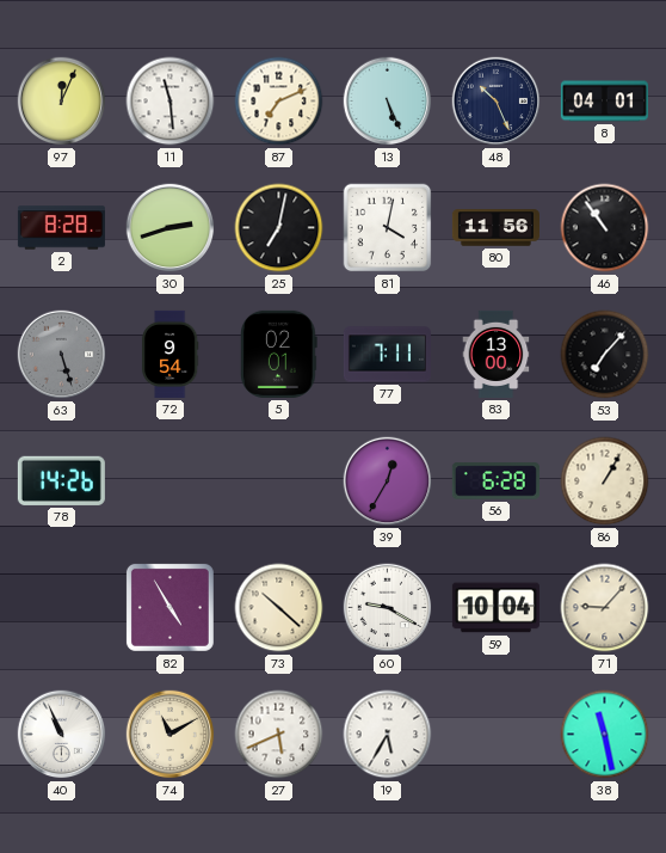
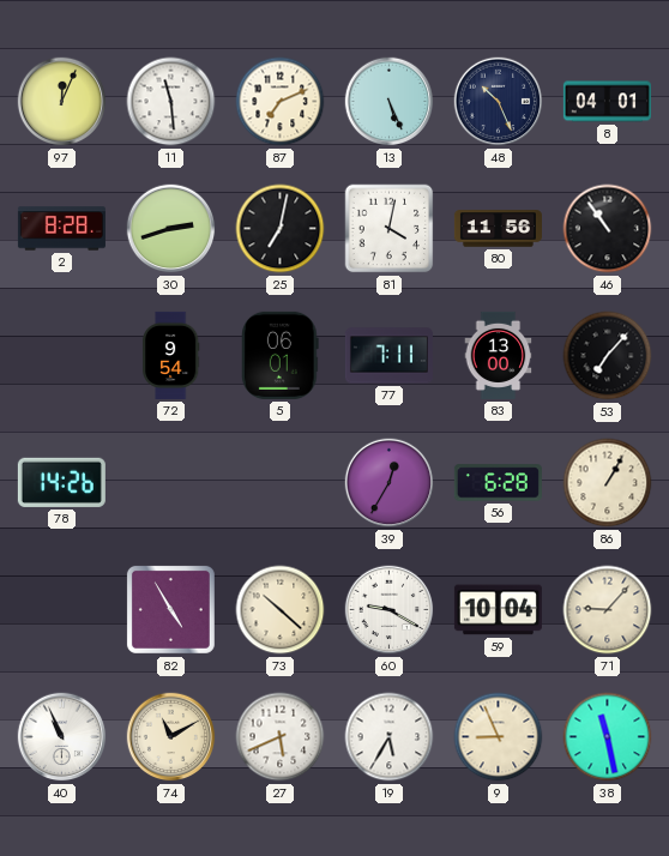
63: 5:27 -> none
5: 02:01 -> 06:01
9: none -> 8:56
